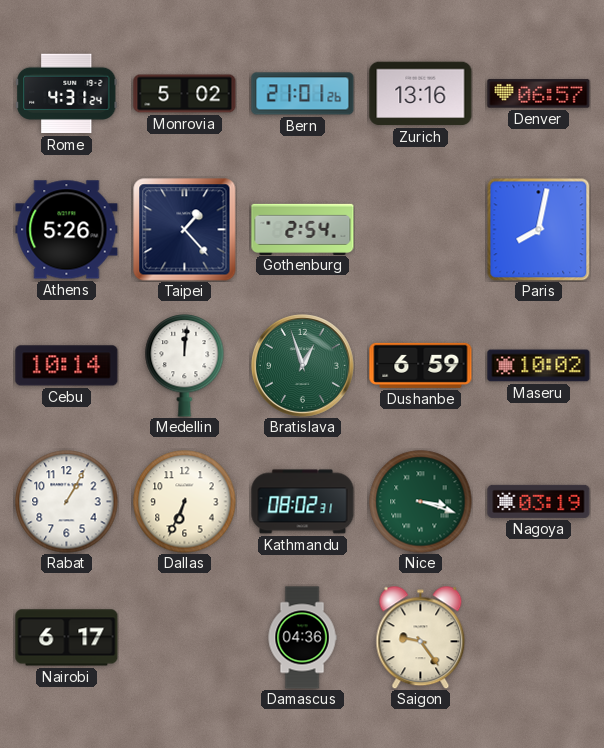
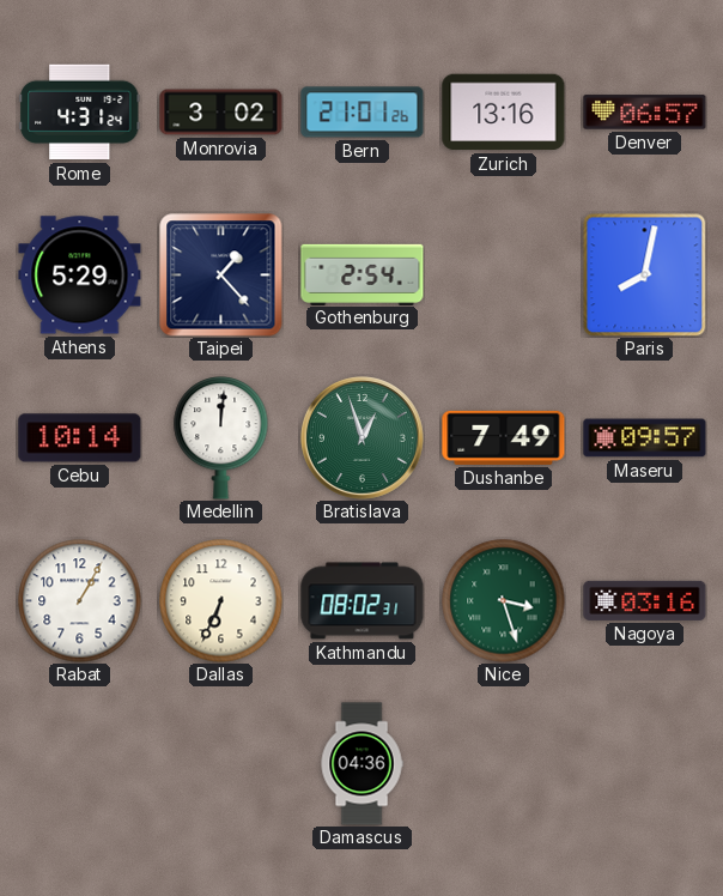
Monrovia: 5:02 -> 3:02
Athens: 5:26 -> 5:29
Dushanbe: 6:59 -> 7:49
Maseru: 10:02 -> 09:57
Nice: 3:18 -> 3:27
Nagoya: 03:19 -> 03:16
Nairobi: 6:17 -> none
Saigon: 9:24 -> none
